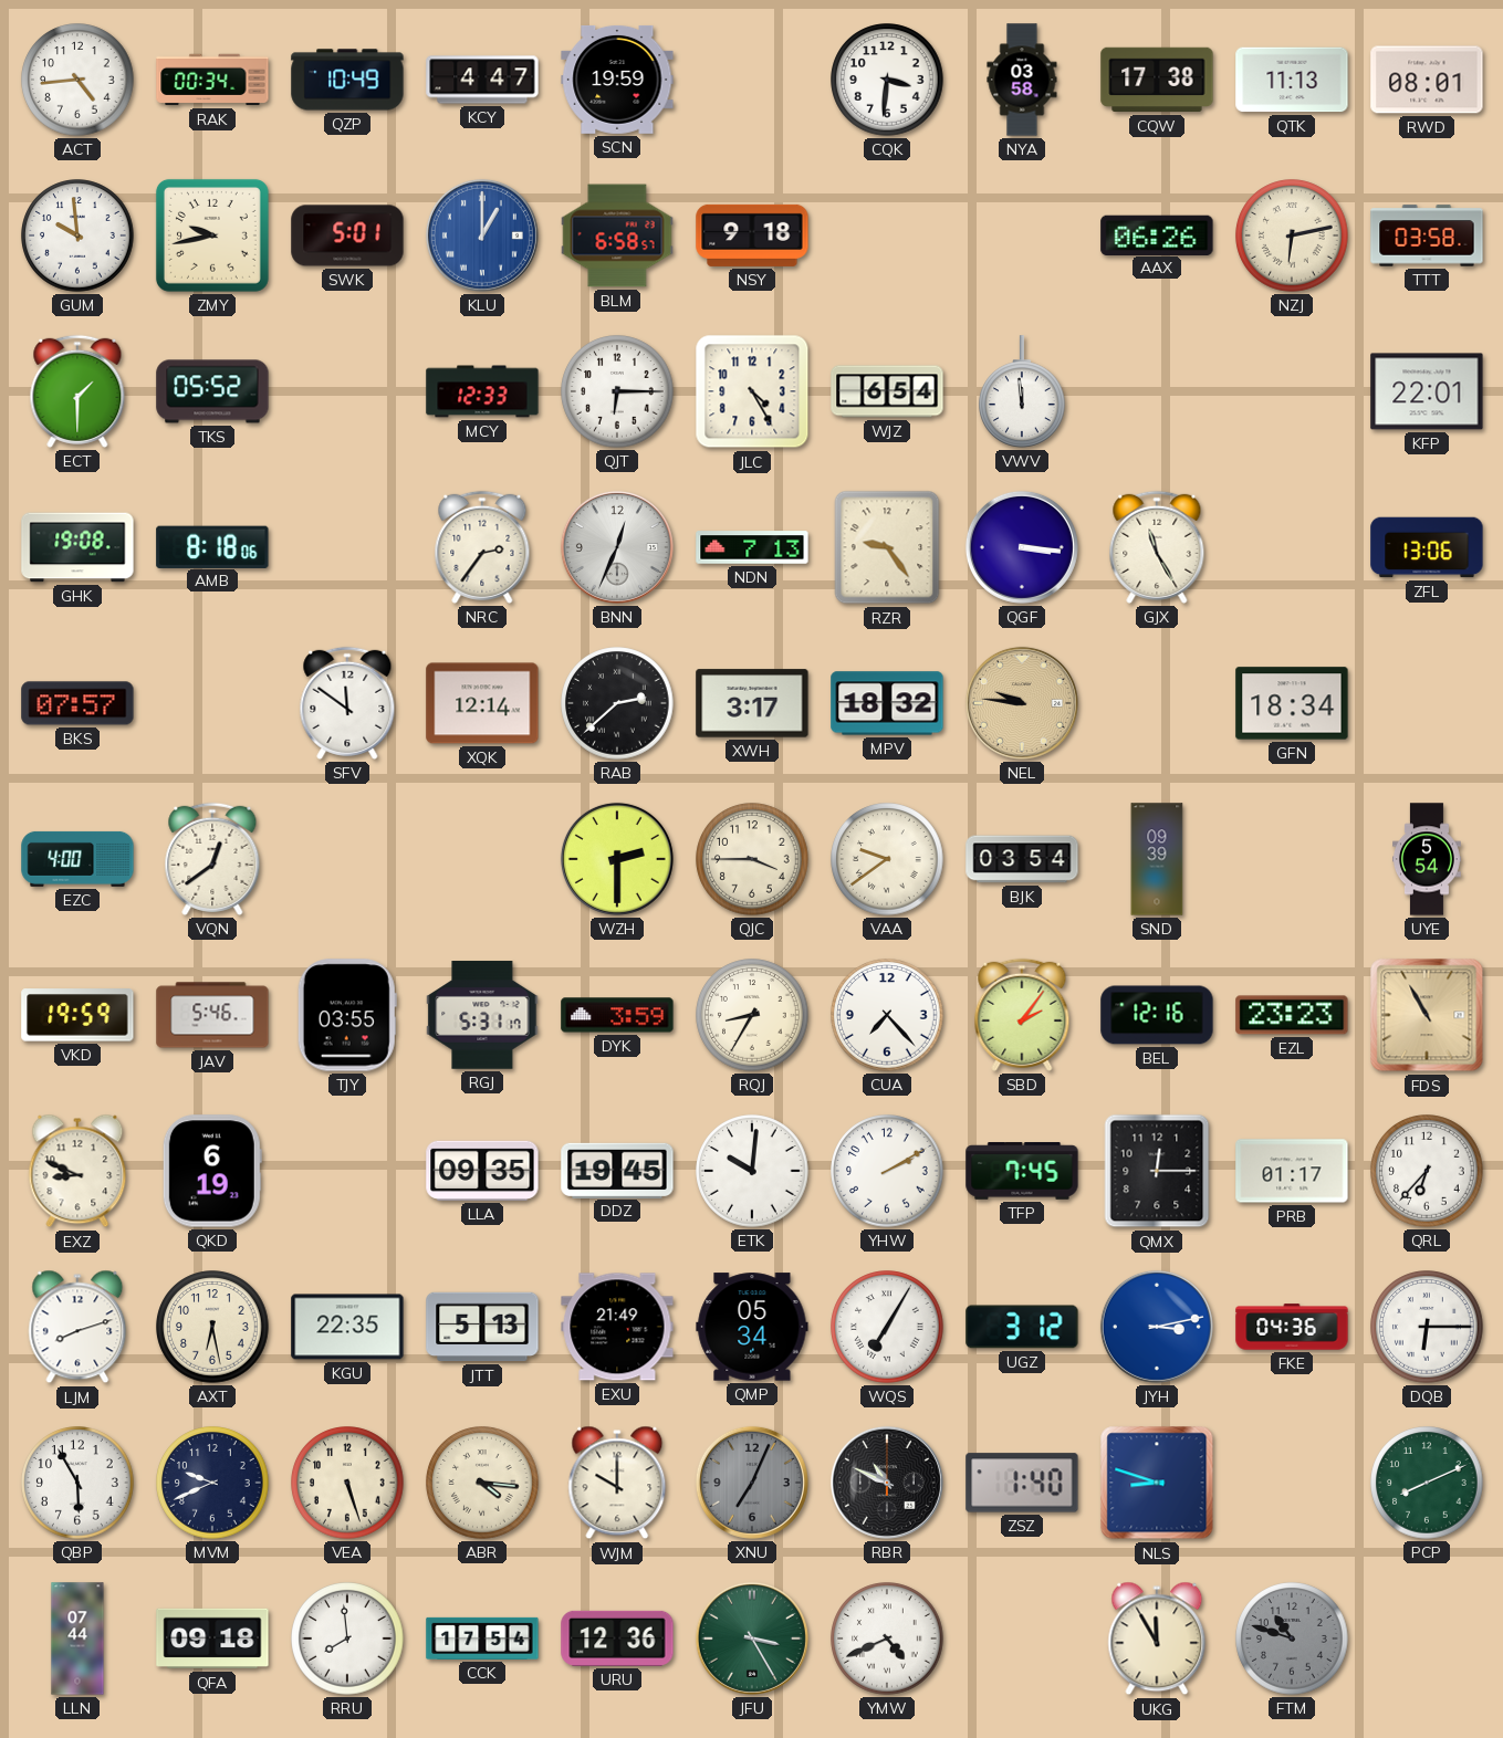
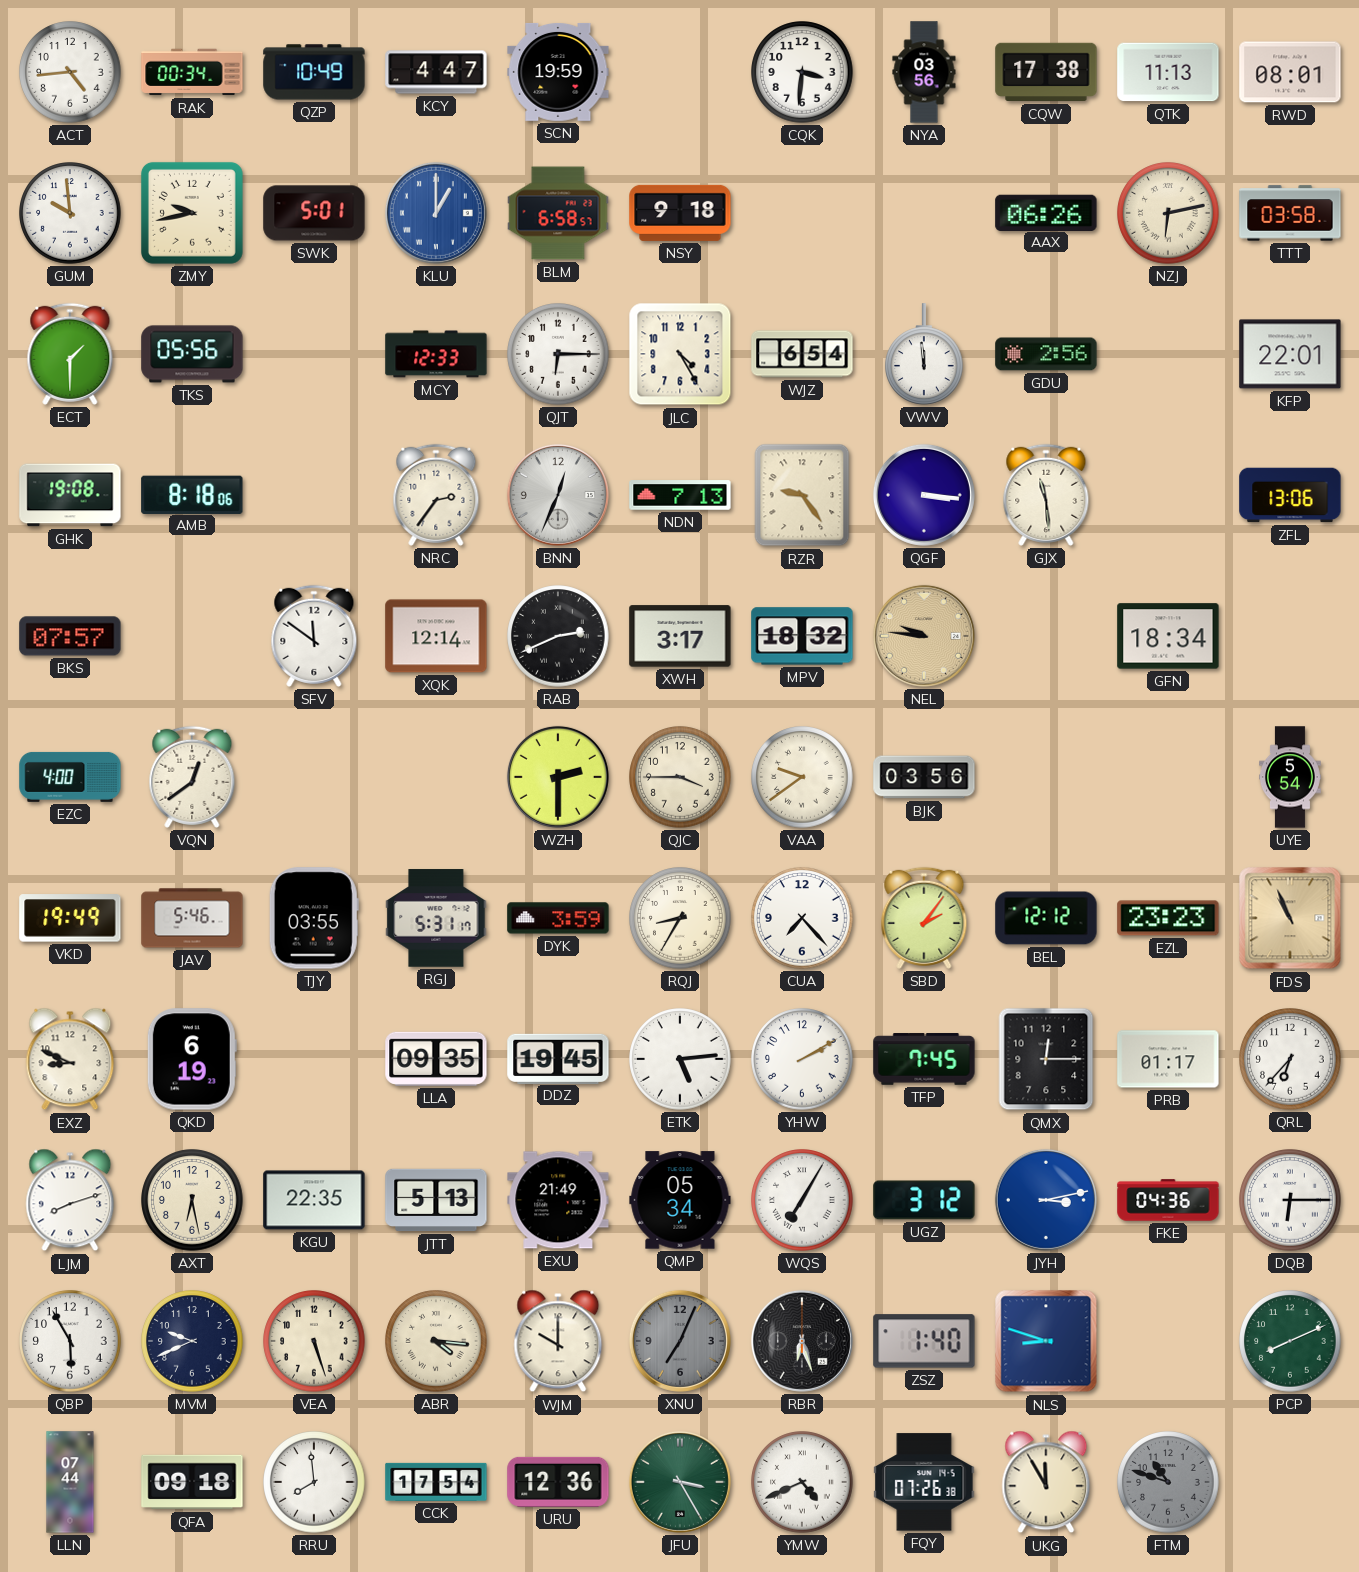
NYA: 03:58 -> 03:56
TKS: 05:52 -> 05:56
GDU: none -> 2:56
GJX: 11:25 -> 11:29
RAB: 2:38 -> 2:41
BJK: 03:54 -> 03:56
SND: 09:39 -> none
VKD: 19:59 -> 19:49
BEL: 12:16 -> 12:12
FDS: 10:55 -> 10:56
ETK: 10:01 -> 5:14
RBR: 10:49 -> 6:27
FQY: none -> 07:26
